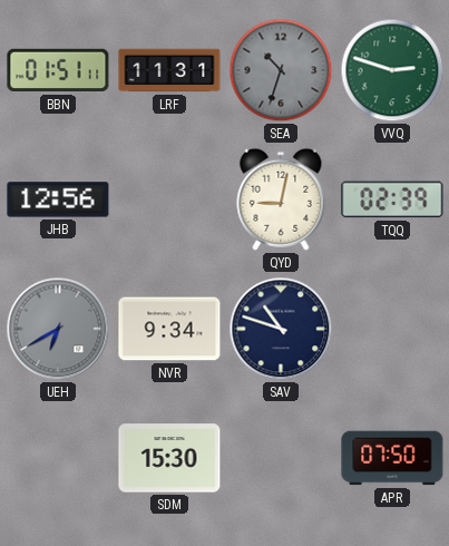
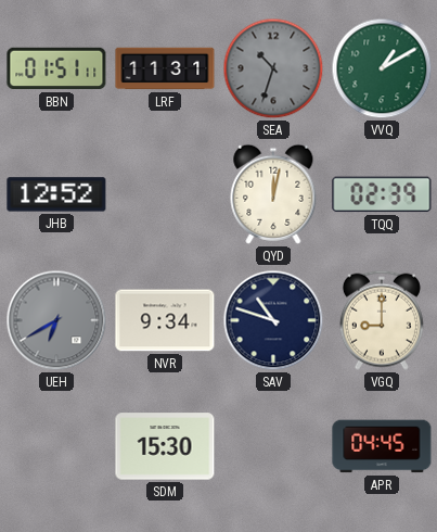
VVQ: 2:48 -> 1:10
JHB: 12:56 -> 12:52
QYD: 9:02 -> 12:02
VGQ: none -> 9:00
APR: 07:50 -> 04:45
